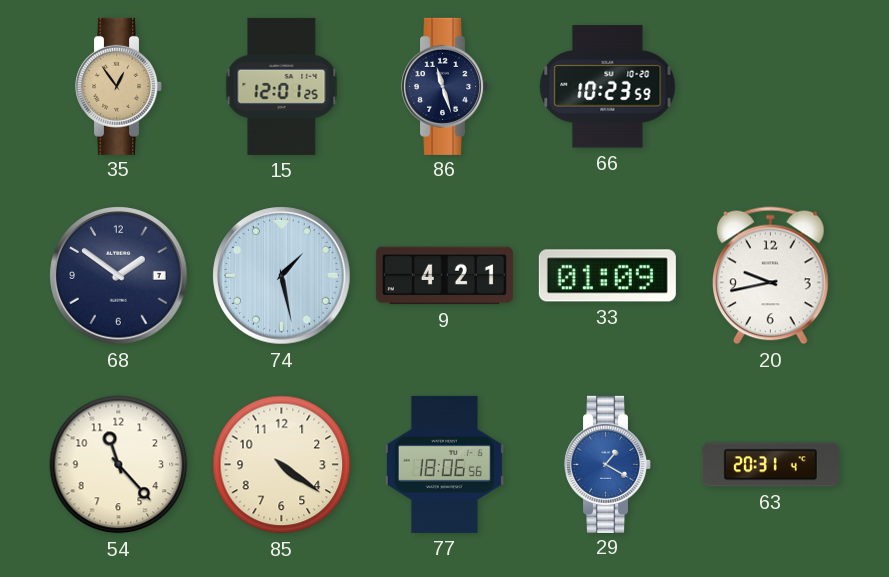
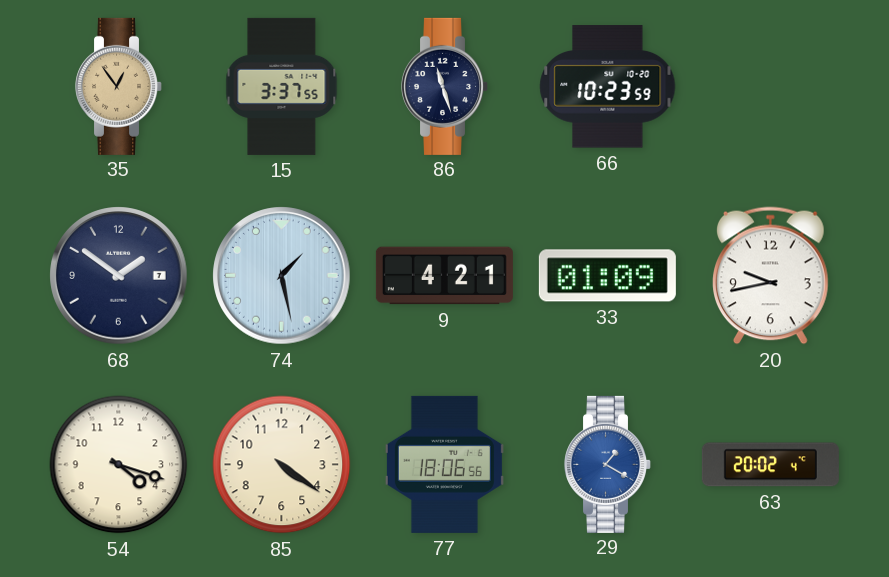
15: 12:01 -> 3:37
54: 11:23 -> 4:18
63: 20:31 -> 20:02
